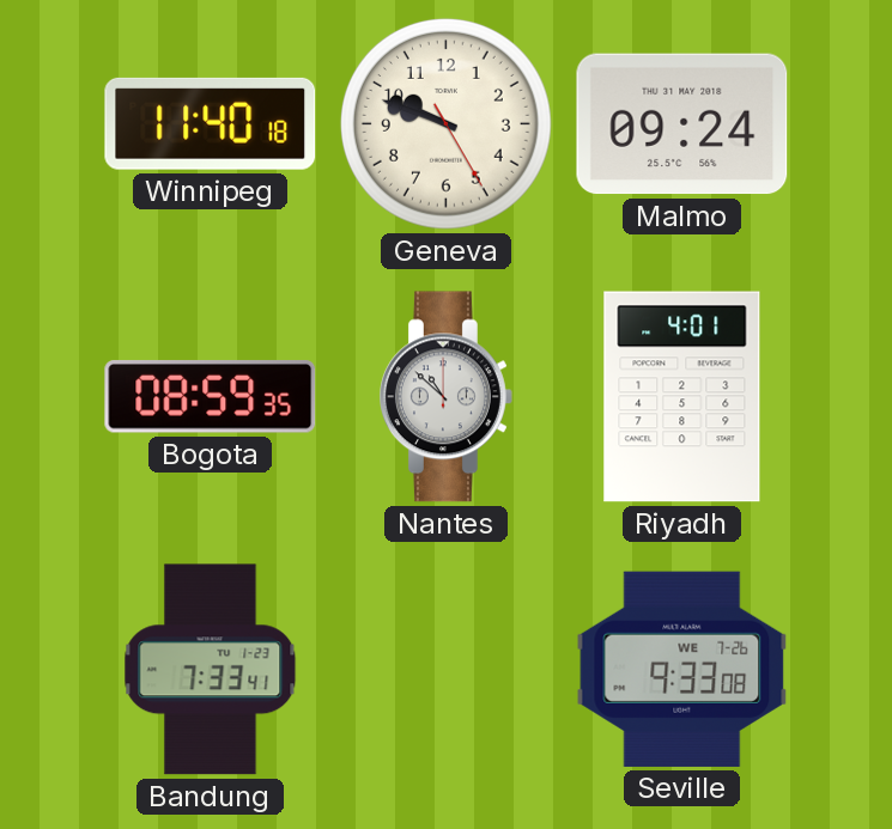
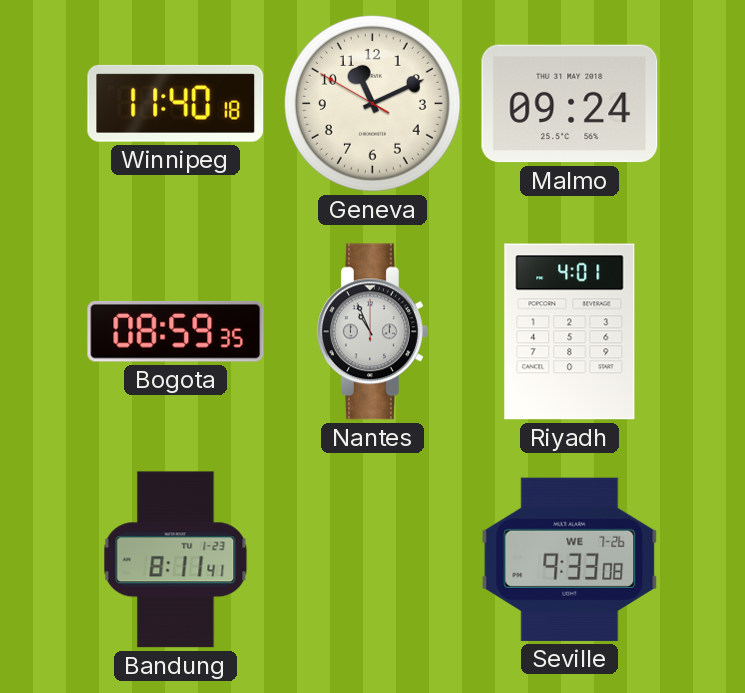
Geneva: 9:48 -> 11:10
Nantes: 10:52 -> 10:56
Bandung: 7:33 -> 8:11
